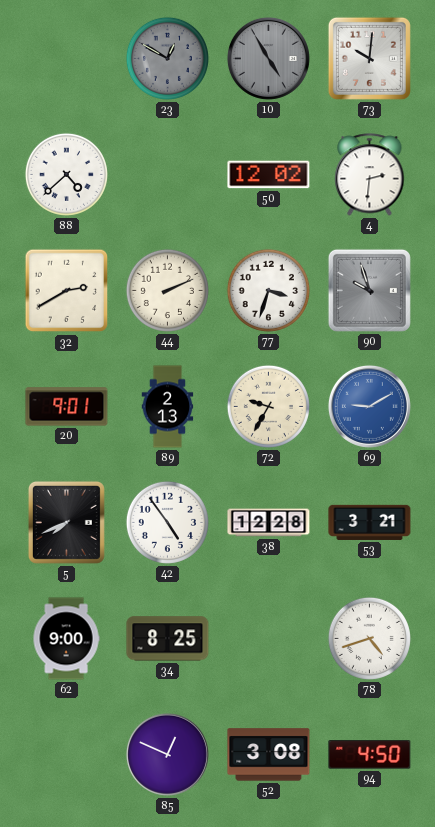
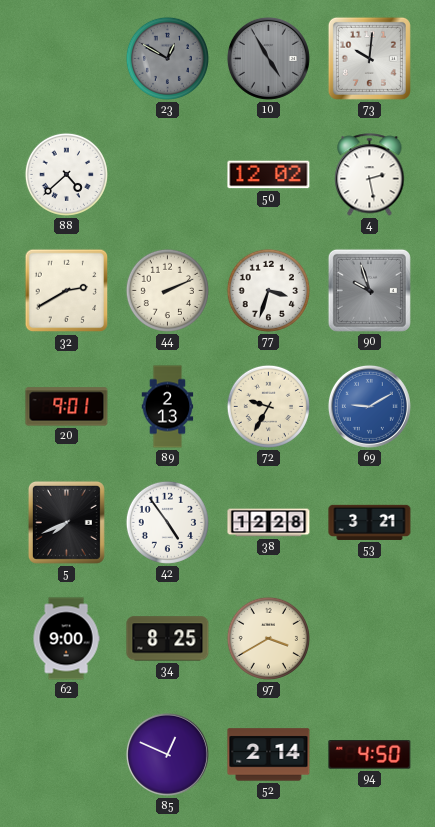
4: 2:31 -> 2:28
97: none -> 3:40
78: 4:42 -> none
52: 3:08 -> 2:14
